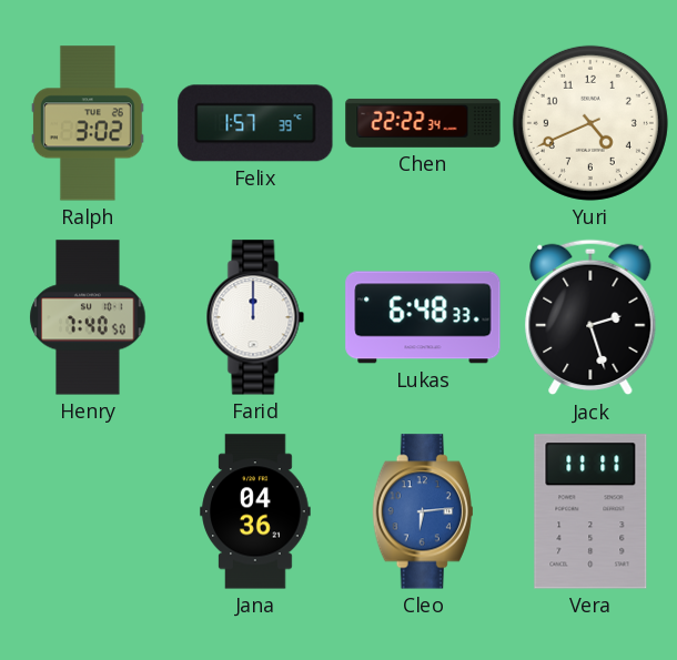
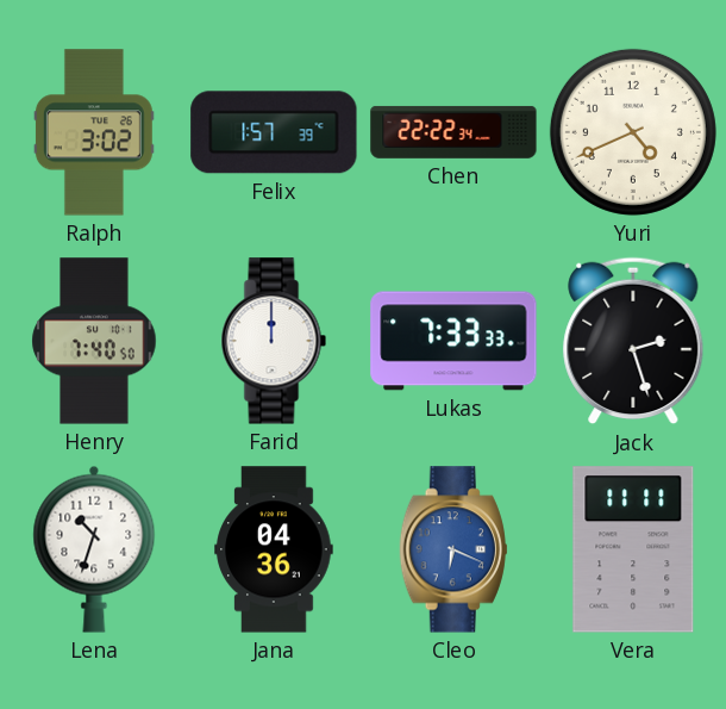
Lukas: 6:48 -> 7:33
Lena: none -> 10:33
Cleo: 6:14 -> 6:19
